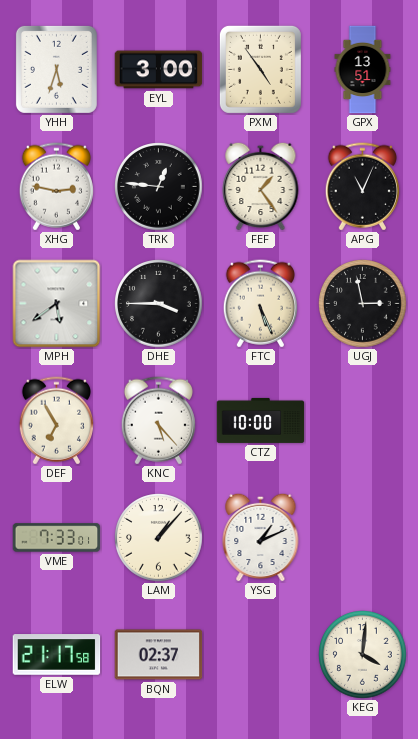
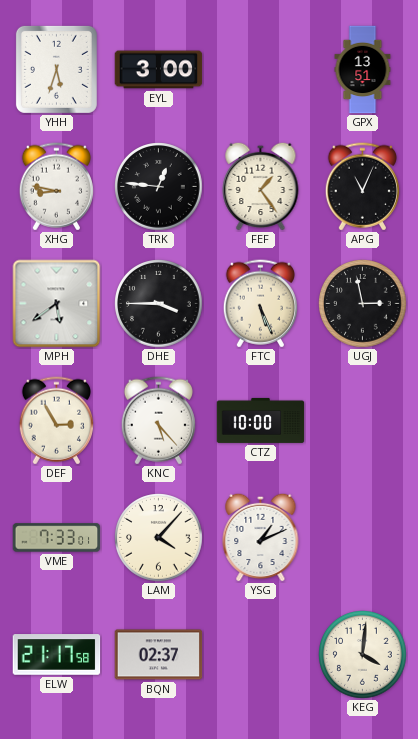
PXM: 4:54 -> none
XHG: 2:47 -> 8:47
DEF: 6:55 -> 2:55
LAM: 1:07 -> 4:07
